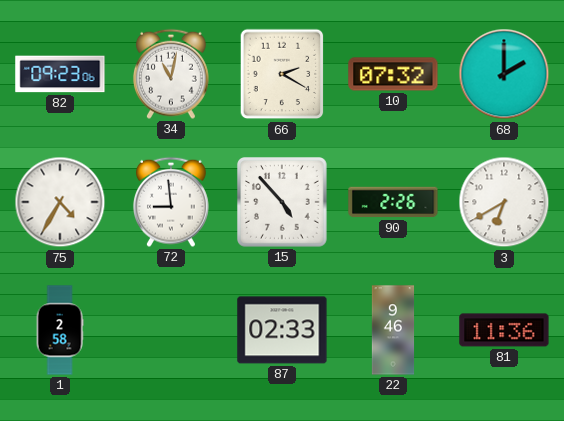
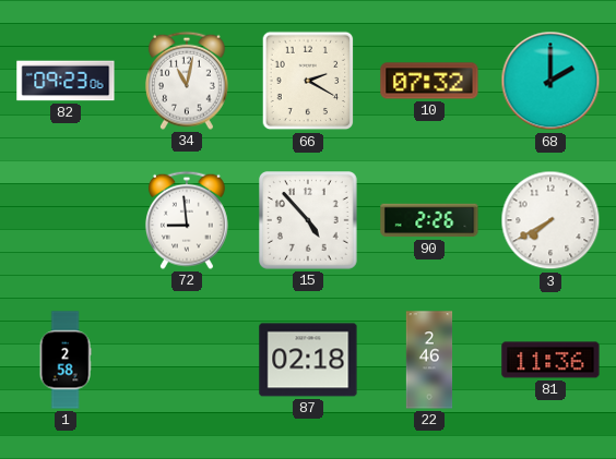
75: 4:35 -> none
3: 6:40 -> 7:40
87: 02:33 -> 02:18
22: 9:46 -> 2:46
